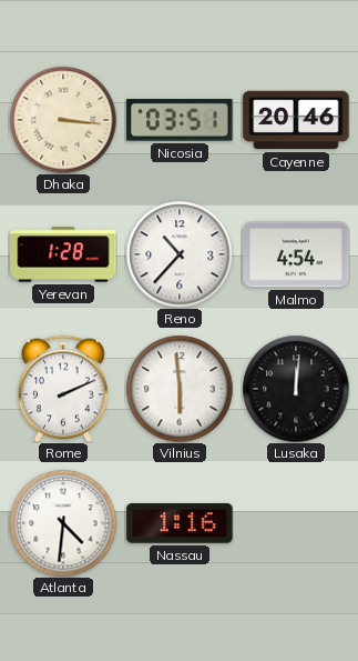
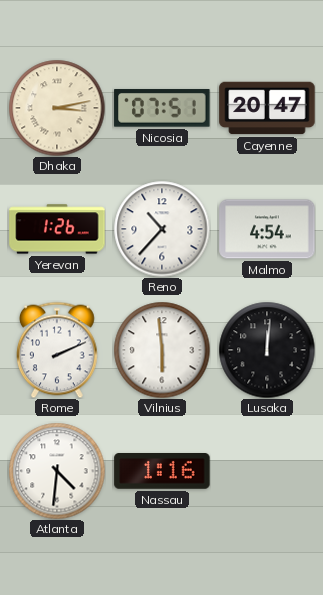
Dhaka: 3:16 -> 3:13
Nicosia: 03:51 -> 07:51
Cayenne: 20:46 -> 20:47
Yerevan: 1:28 -> 1:26
